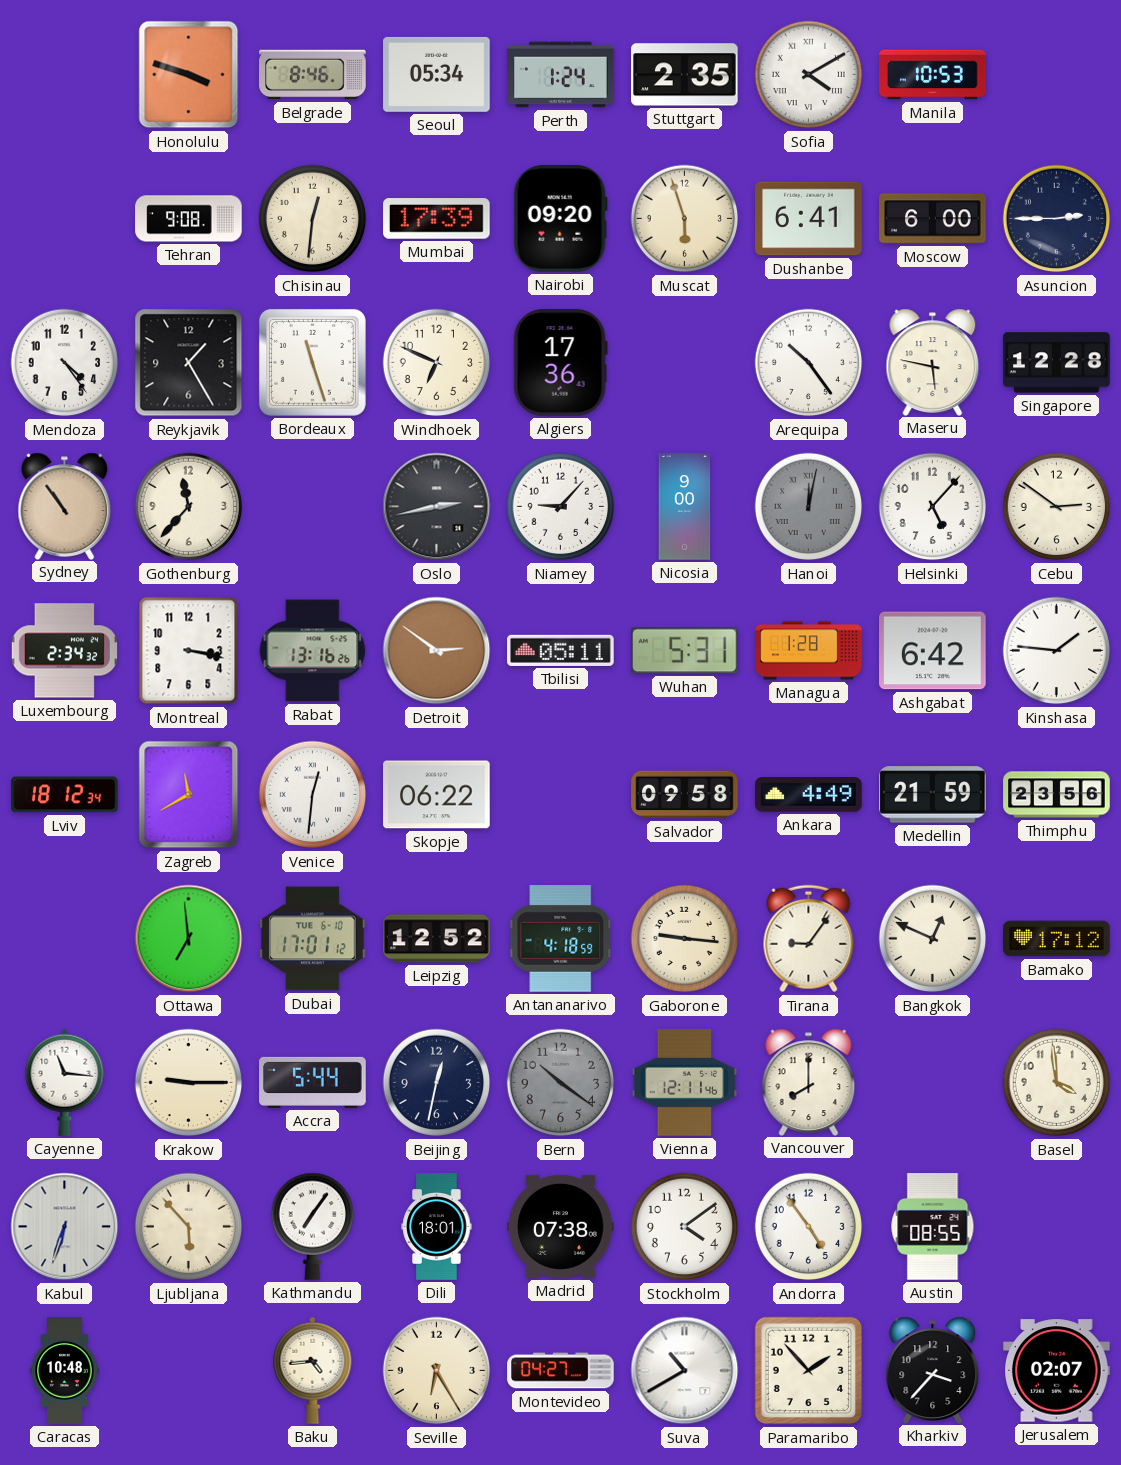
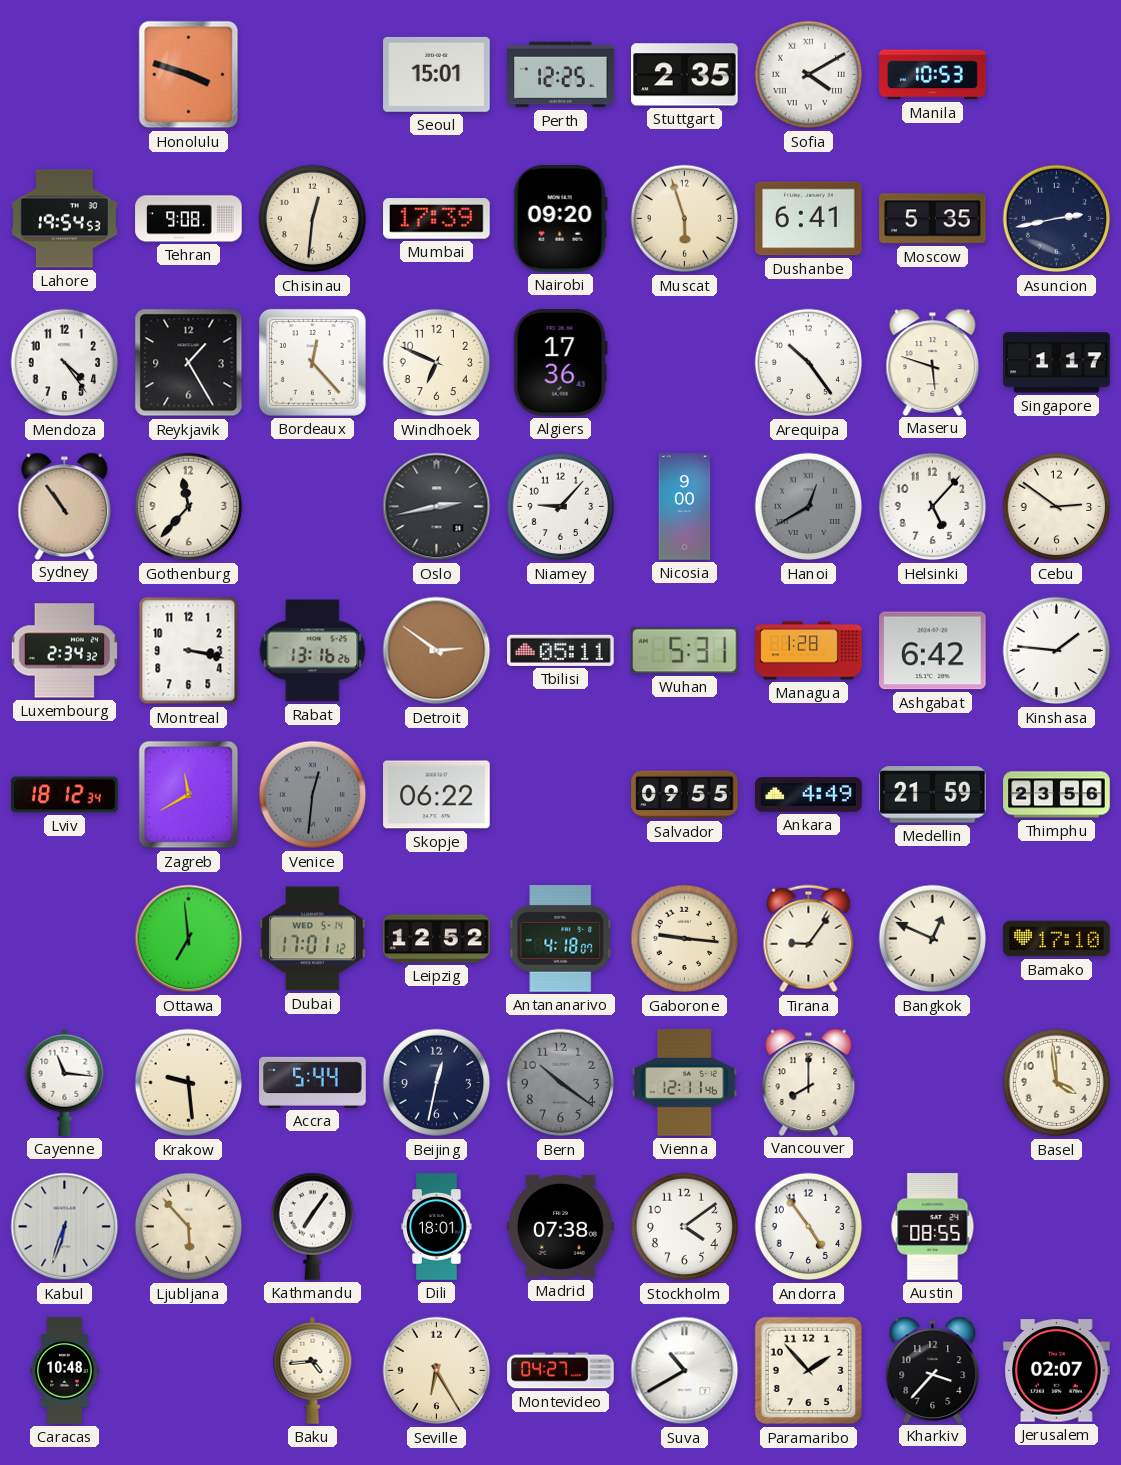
Belgrade: 8:46 -> none
Seoul: 05:34 -> 15:01
Perth: 1:24 -> 12:25
Lahore: none -> 19:54
Moscow: 6:00 -> 5:35
Asuncion: 2:45 -> 2:43
Bordeaux: 11:27 -> 12:23
Maseru: 5:47 -> 5:48
Singapore: 12:28 -> 1:17
Hanoi: 12:02 -> 12:40
Venice dial: white -> grey
Salvador: 09:58 -> 09:55
Dubai date: TUE 6-10 -> WED 5-14
Antananarivo: 4:18:59 -> 4:18:07
Bamako: 17:12 -> 17:10
Krakow: 9:15 -> 9:29
